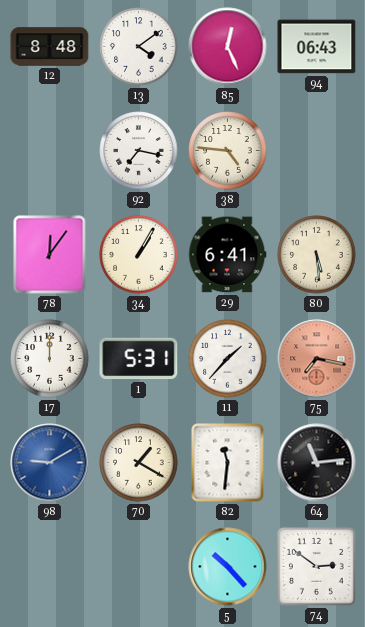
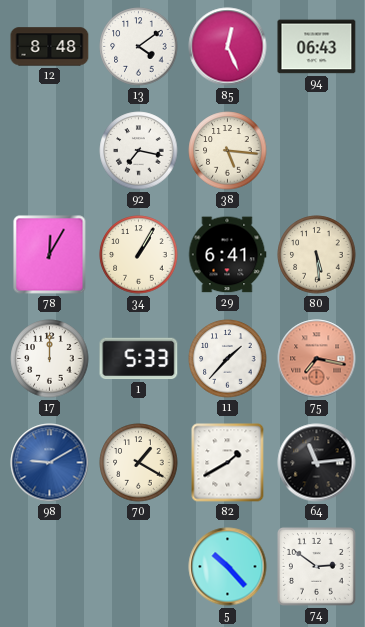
38: 4:46 -> 5:16
78: 12:06 -> 12:05
1: 5:31 -> 5:33
82: 11:31 -> 1:40
